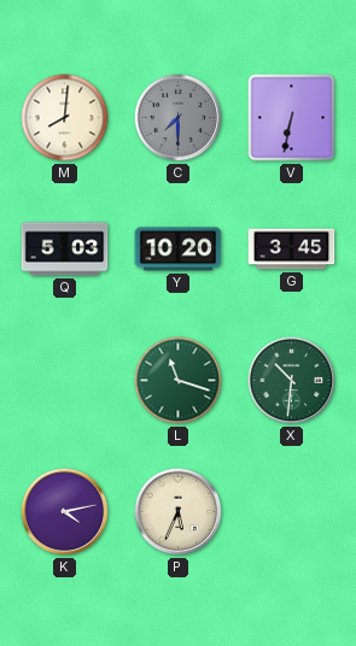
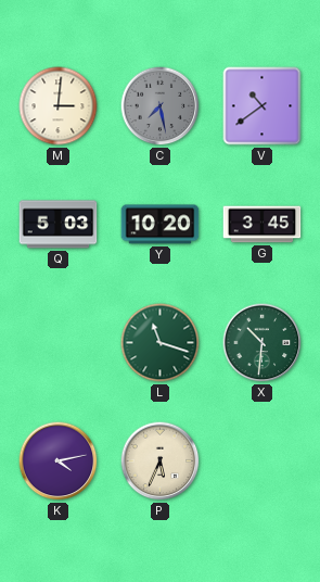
M: 8:01 -> 3:01
C: 7:30 -> 7:28
V: 6:32 -> 10:39
